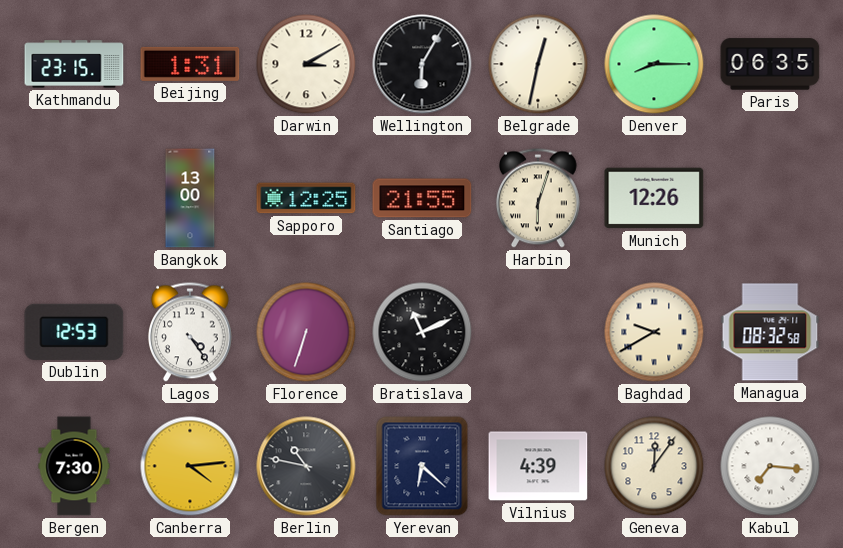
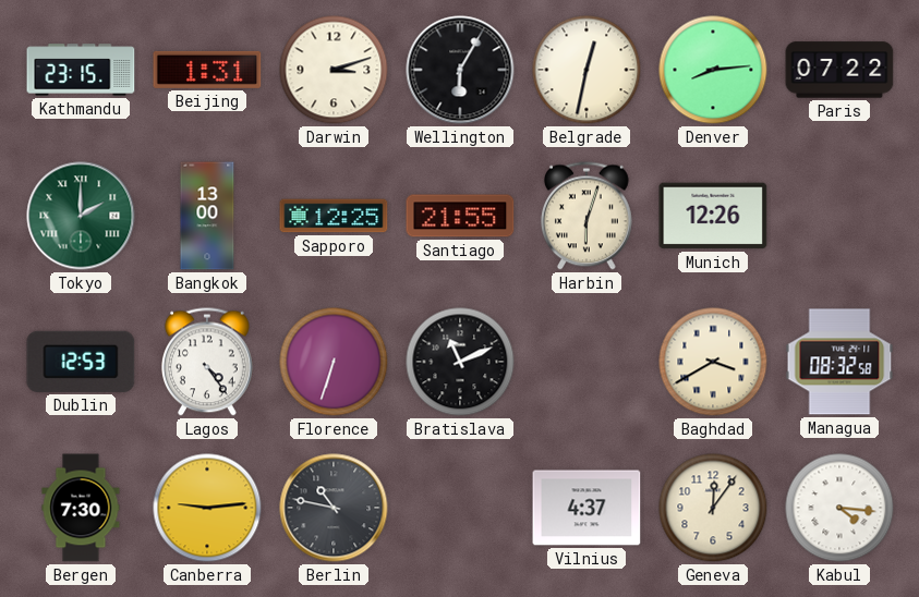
Darwin: 3:10 -> 3:12
Denver: 8:15 -> 8:14
Paris: 06:35 -> 07:22
Tokyo: none -> 2:00
Baghdad: 9:40 -> 3:40
Canberra: 4:14 -> 9:14
Yerevan: 6:22 -> none
Vilnius: 4:39 -> 4:37
Kabul: 7:16 -> 4:16
